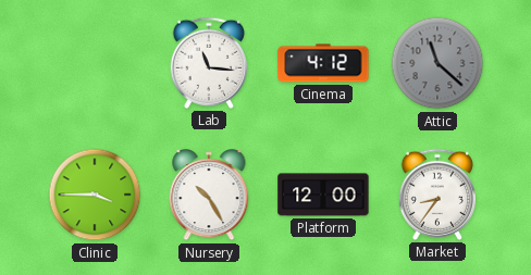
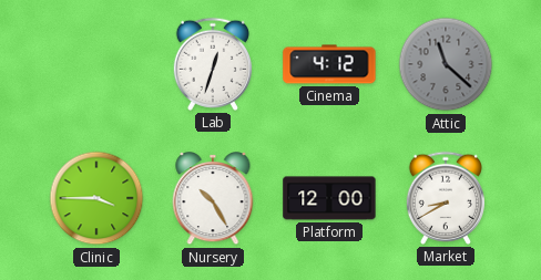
Lab: 11:16 -> 12:33
Market: 8:36 -> 8:40
